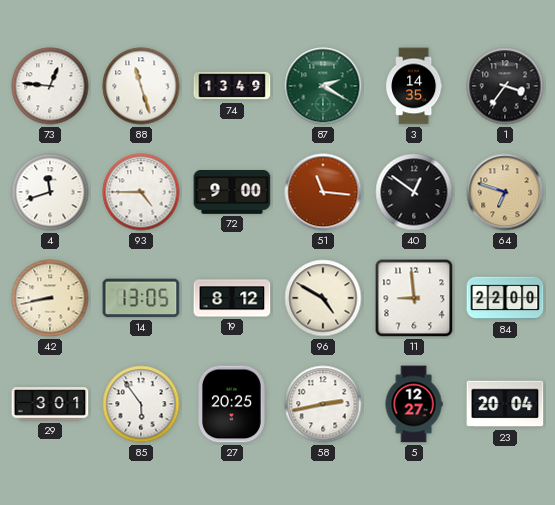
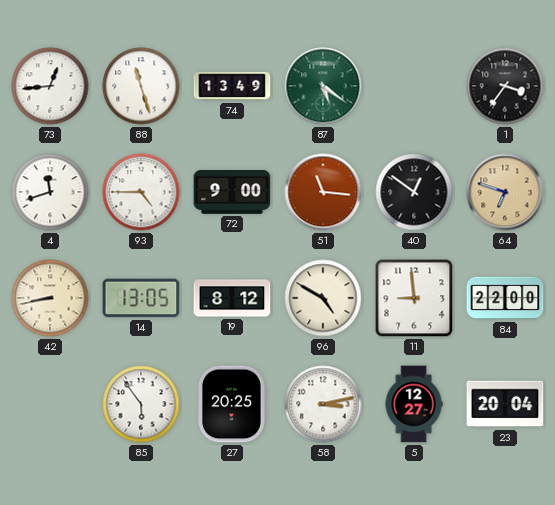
73: 12:46 -> 12:44
87: 2:20 -> 5:21
3: 14:35 -> none
29: 3:01 -> none
58: 2:43 -> 3:13
